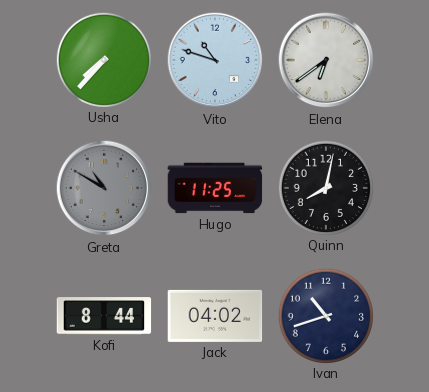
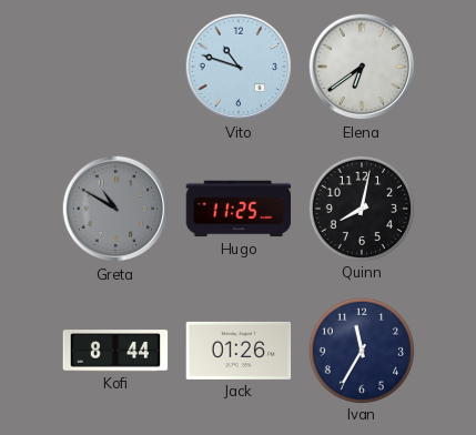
Usha: 7:37 -> none
Jack: 04:02 -> 01:26
Ivan: 10:42 -> 11:35
